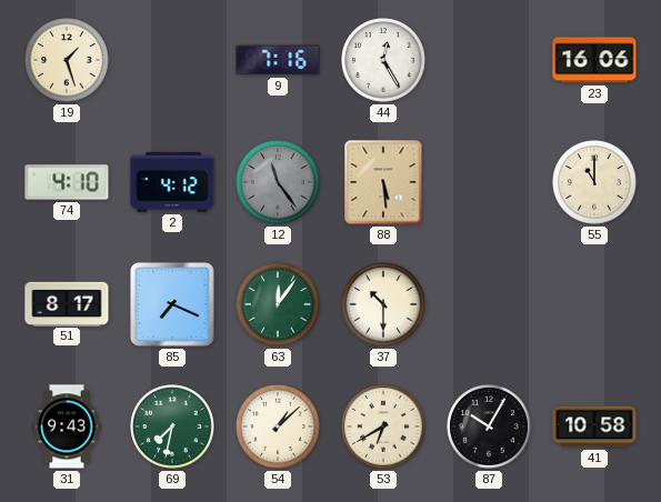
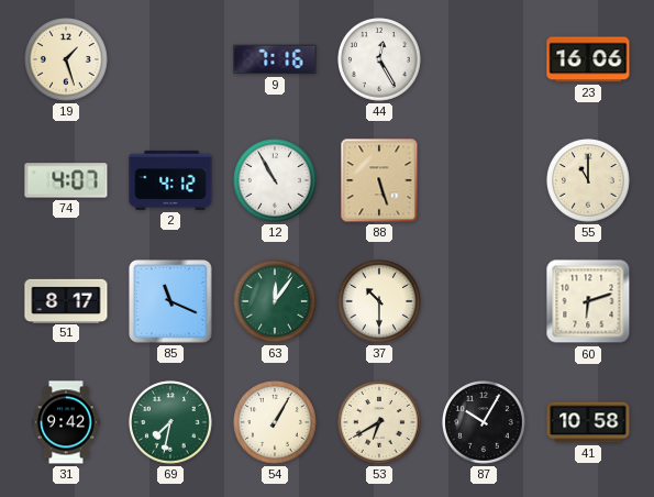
74: 4:10 -> 4:07
12: 11:24 -> 10:55
12 dial: grey -> white
88: 5:29 -> 5:27
85: 7:19 -> 11:19
60: none -> 6:12
31: 9:43 -> 9:42
54: 1:08 -> 1:05
